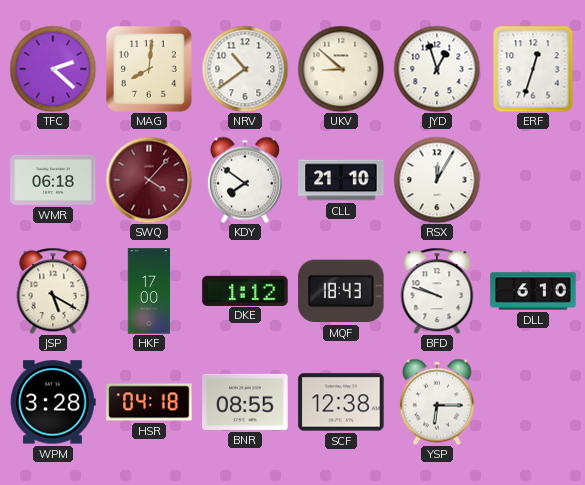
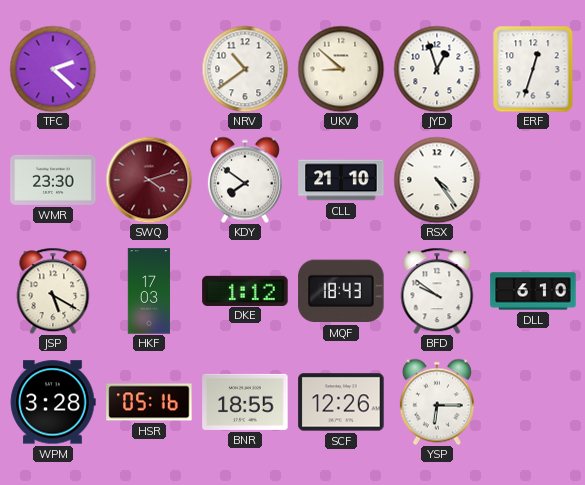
MAG: 8:01 -> none
WMR: 06:18 -> 23:30
SWQ: 4:07 -> 4:12
RSX: 12:05 -> 4:24
HKF: 17:00 -> 17:03
BFD: 9:48 -> 9:51
HSR: 04:18 -> 05:16
BNR: 08:55 -> 18:55
SCF: 12:38 -> 12:26
